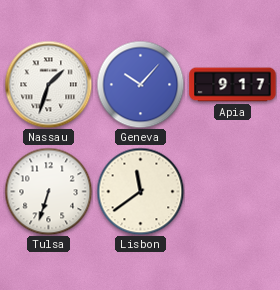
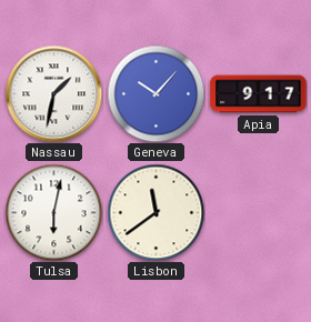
Nassau: 1:33 -> 1:32
Tulsa: 6:33 -> 6:02
